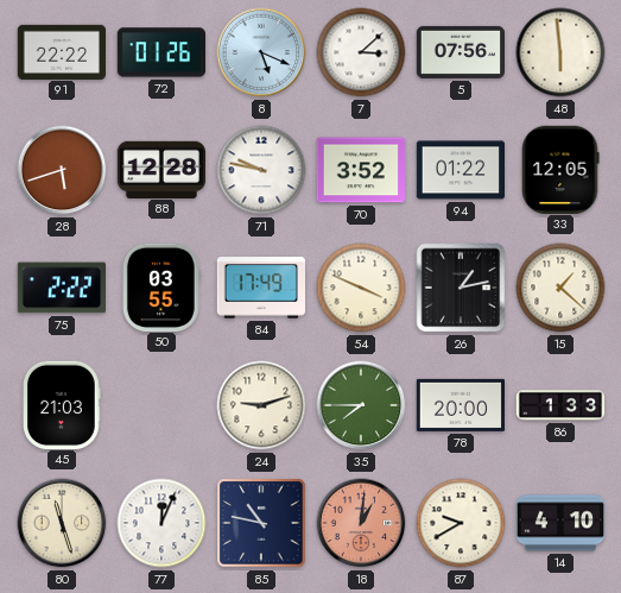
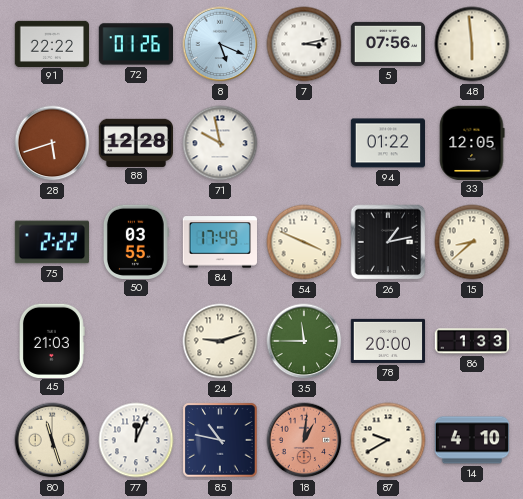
7: 3:08 -> 3:13
71: 9:47 -> 9:58
70: 3:52 -> none
15: 1:22 -> 8:38
35: 7:45 -> 11:45
